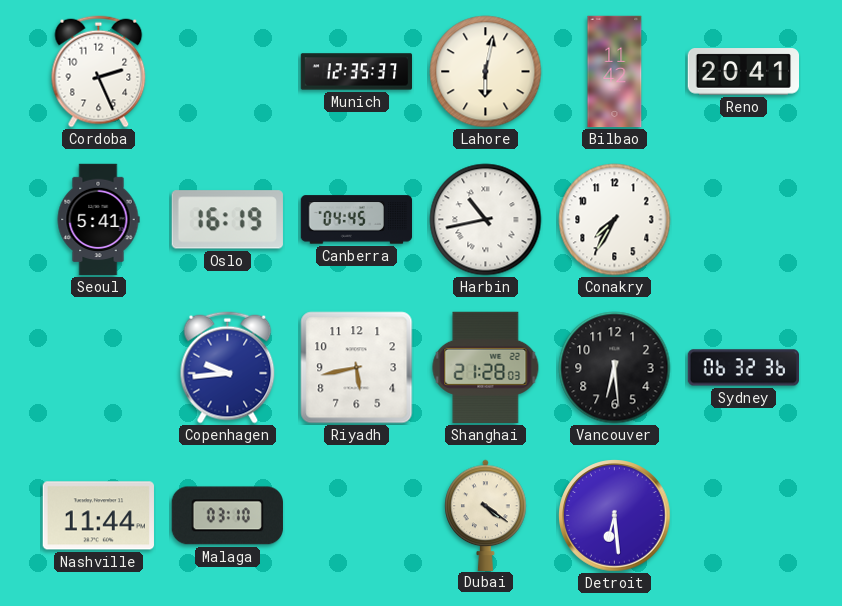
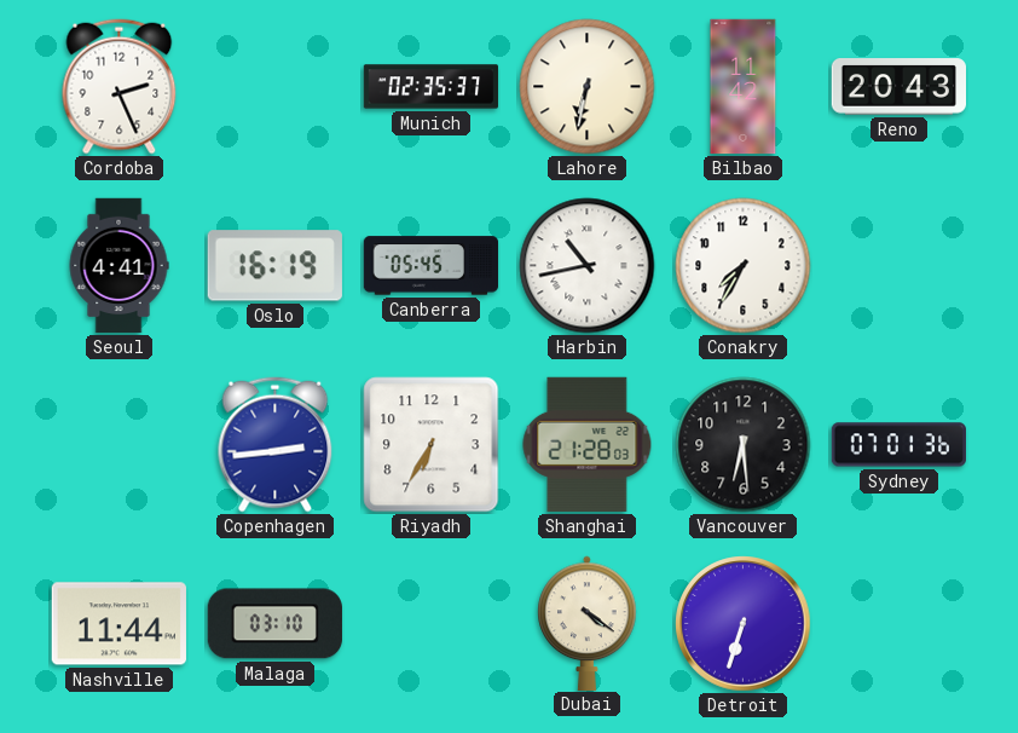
Munich: 12:35 -> 02:35
Lahore: 6:02 -> 6:32
Reno: 20:41 -> 20:43
Seoul: 5:41 -> 4:41
Canberra: 04:45 -> 05:45
Copenhagen: 9:44 -> 2:44
Riyadh: 5:43 -> 6:35
Sydney: 06:32 -> 07:01
Detroit: 6:29 -> 6:33
